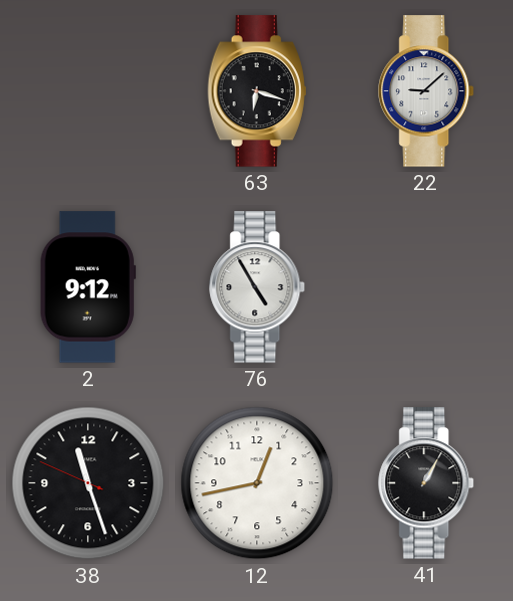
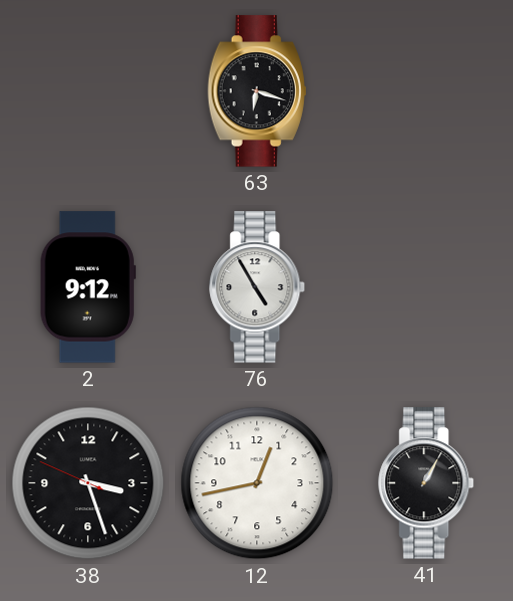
22: 9:08 -> none
38: 11:26 -> 3:26
